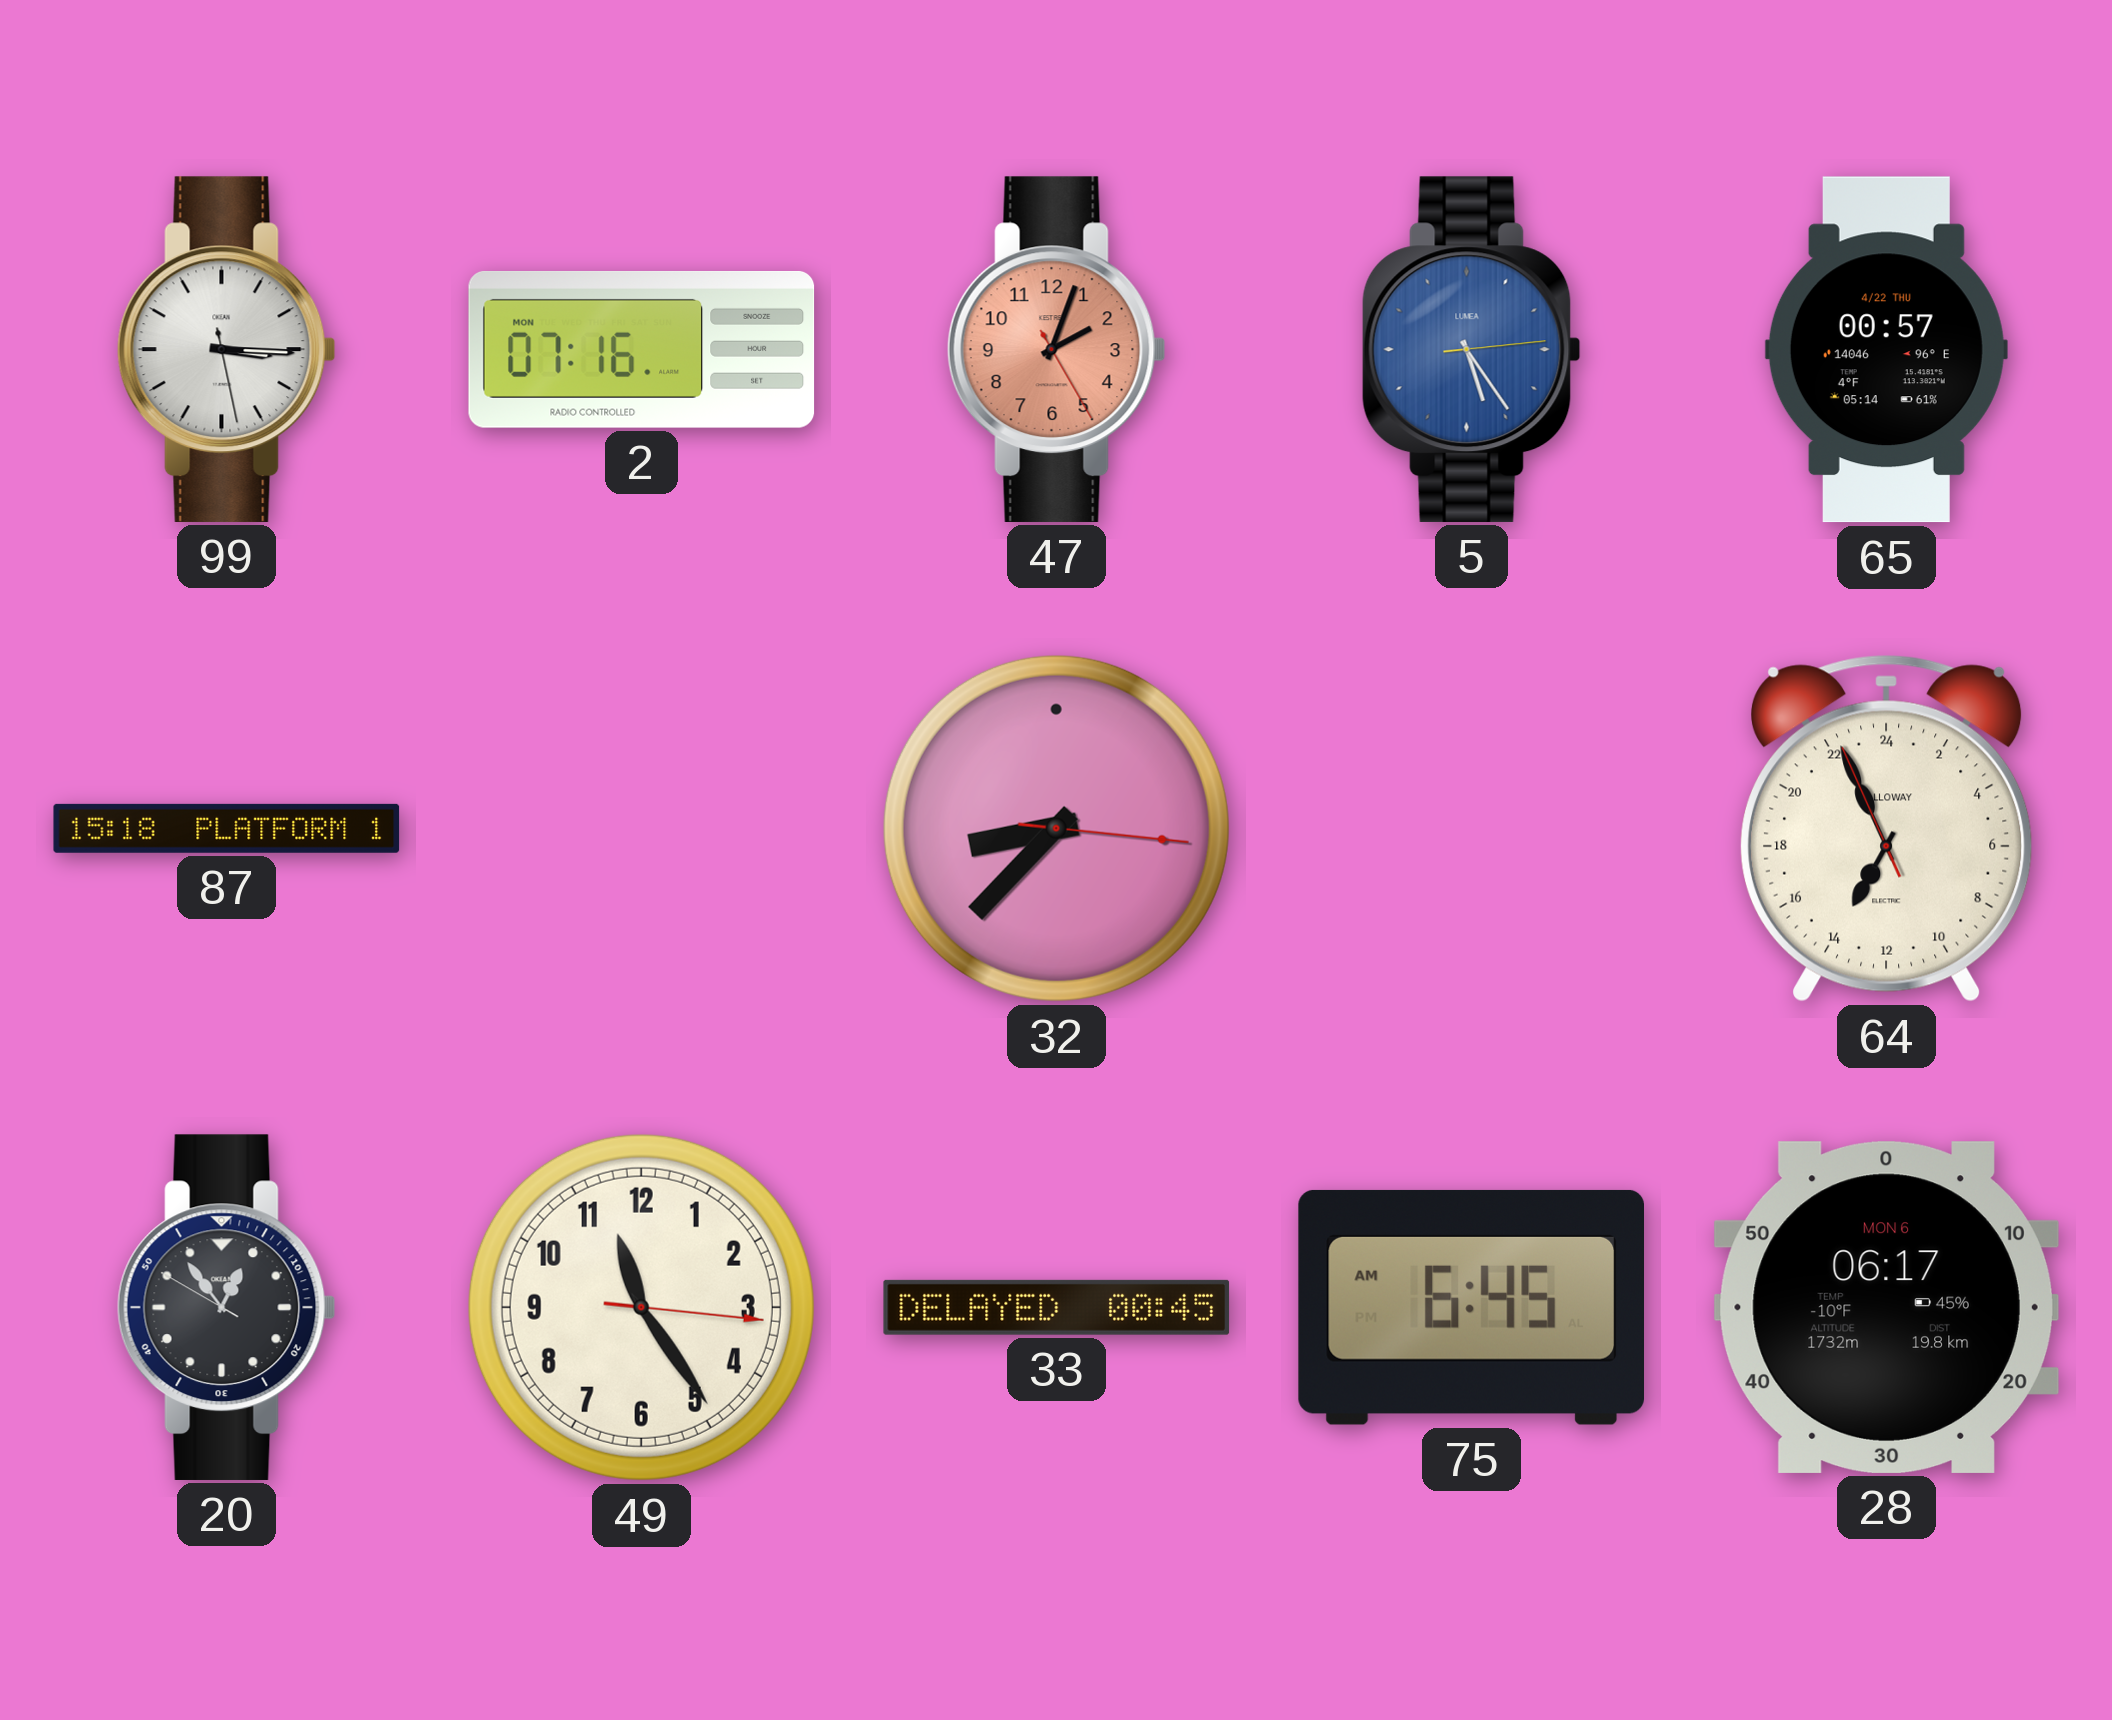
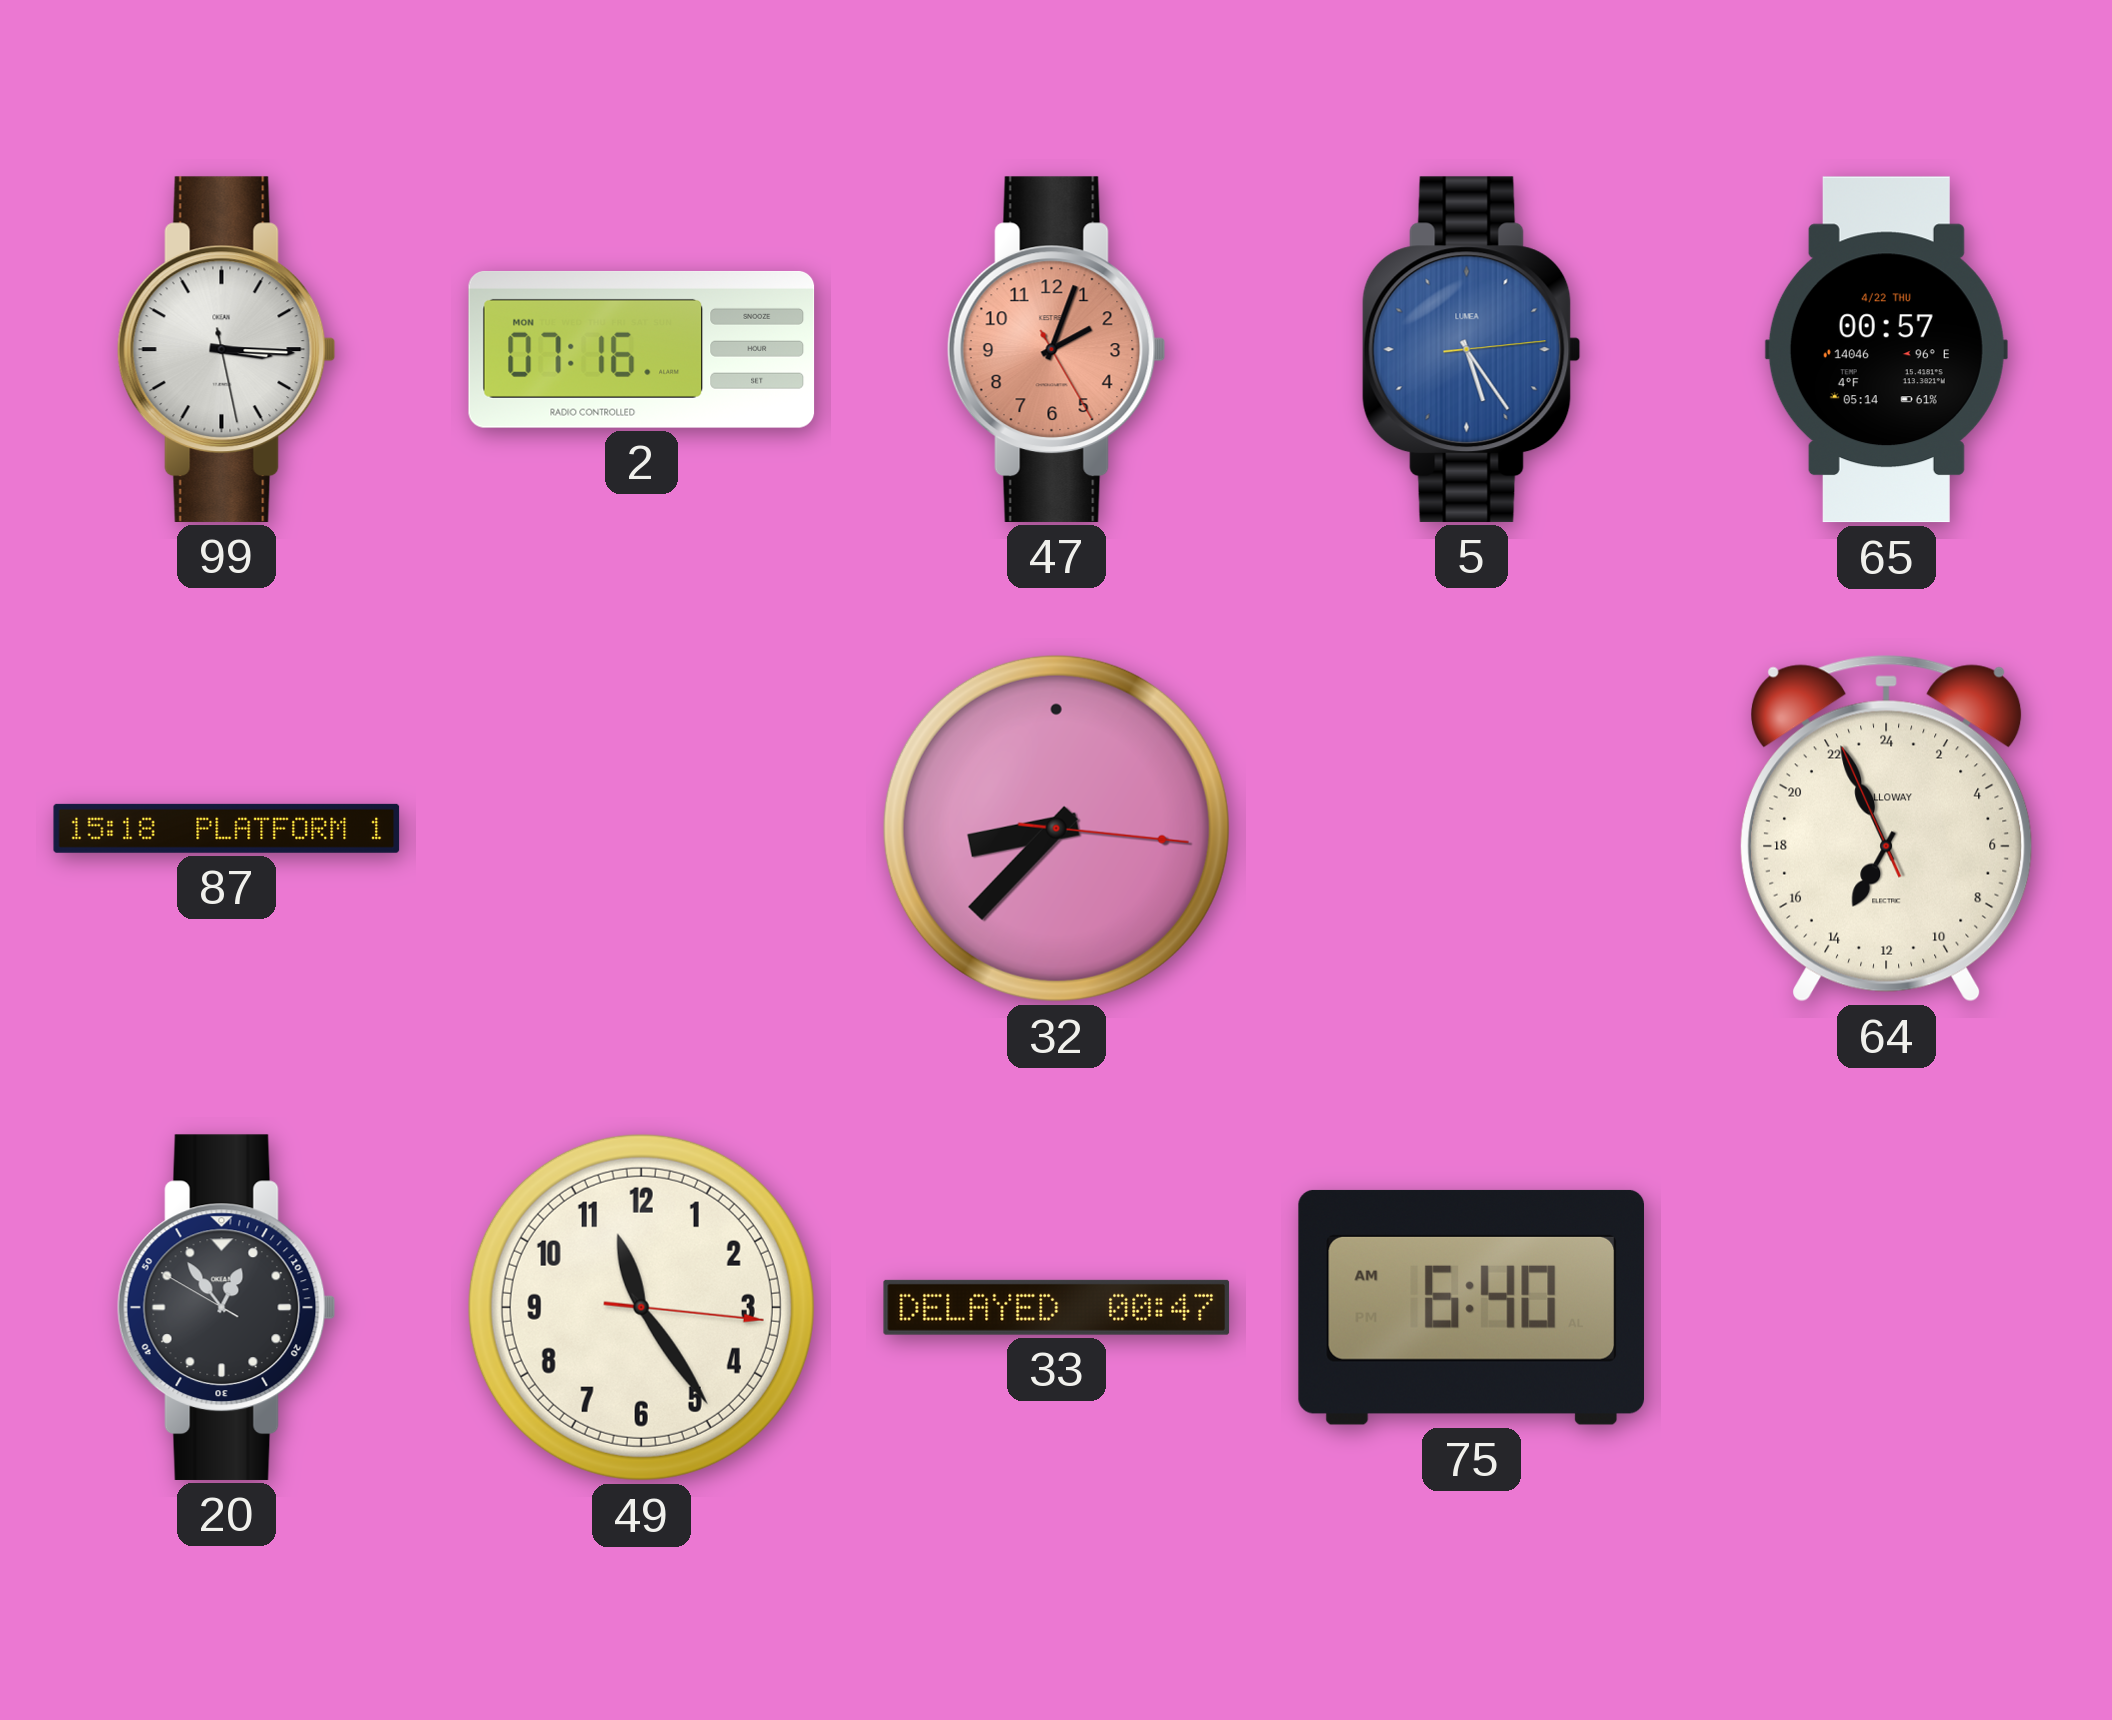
33: 00:45 -> 00:47
75: 6:45 -> 6:40
28: 06:17 -> none
